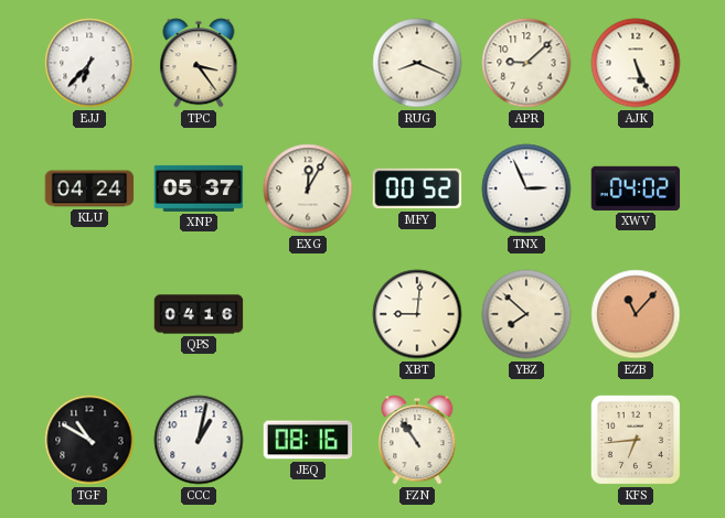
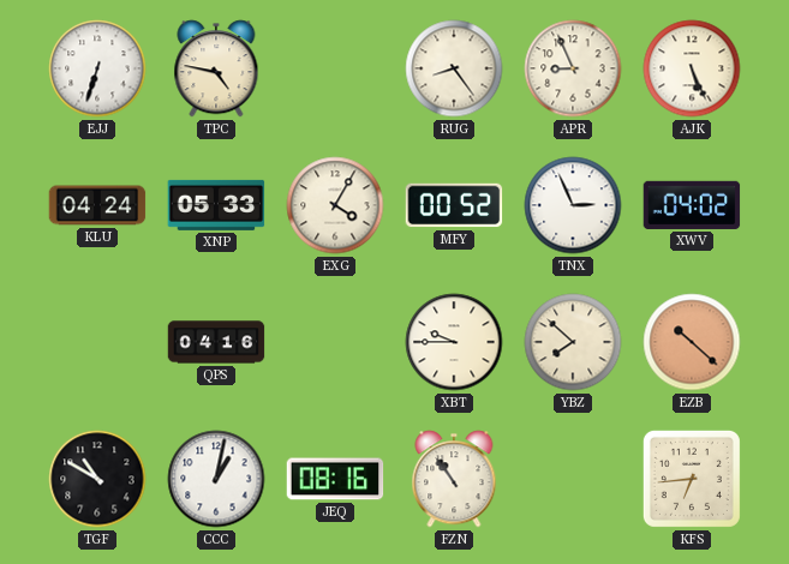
EJJ: 6:37 -> 6:33
TPC: 3:24 -> 4:47
RUG: 8:19 -> 8:24
APR: 9:08 -> 8:56
XNP: 05:37 -> 05:33
EXG: 12:05 -> 4:05
XBT: 9:01 -> 9:45
EZB: 11:07 -> 10:22
